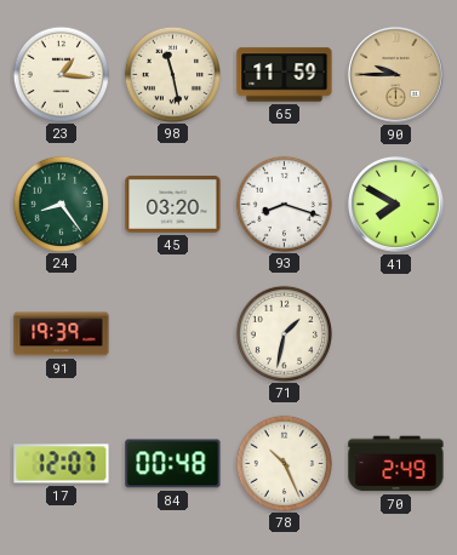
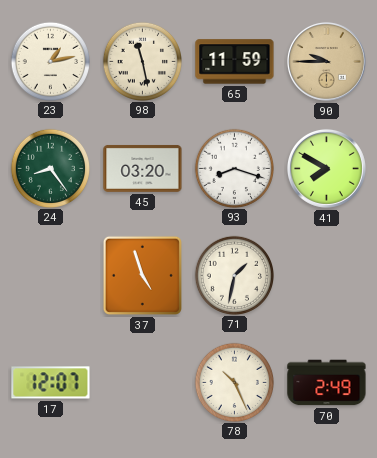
23: 1:16 -> 1:13
91: 19:39 -> none
37: none -> 4:57
84: 00:48 -> none
